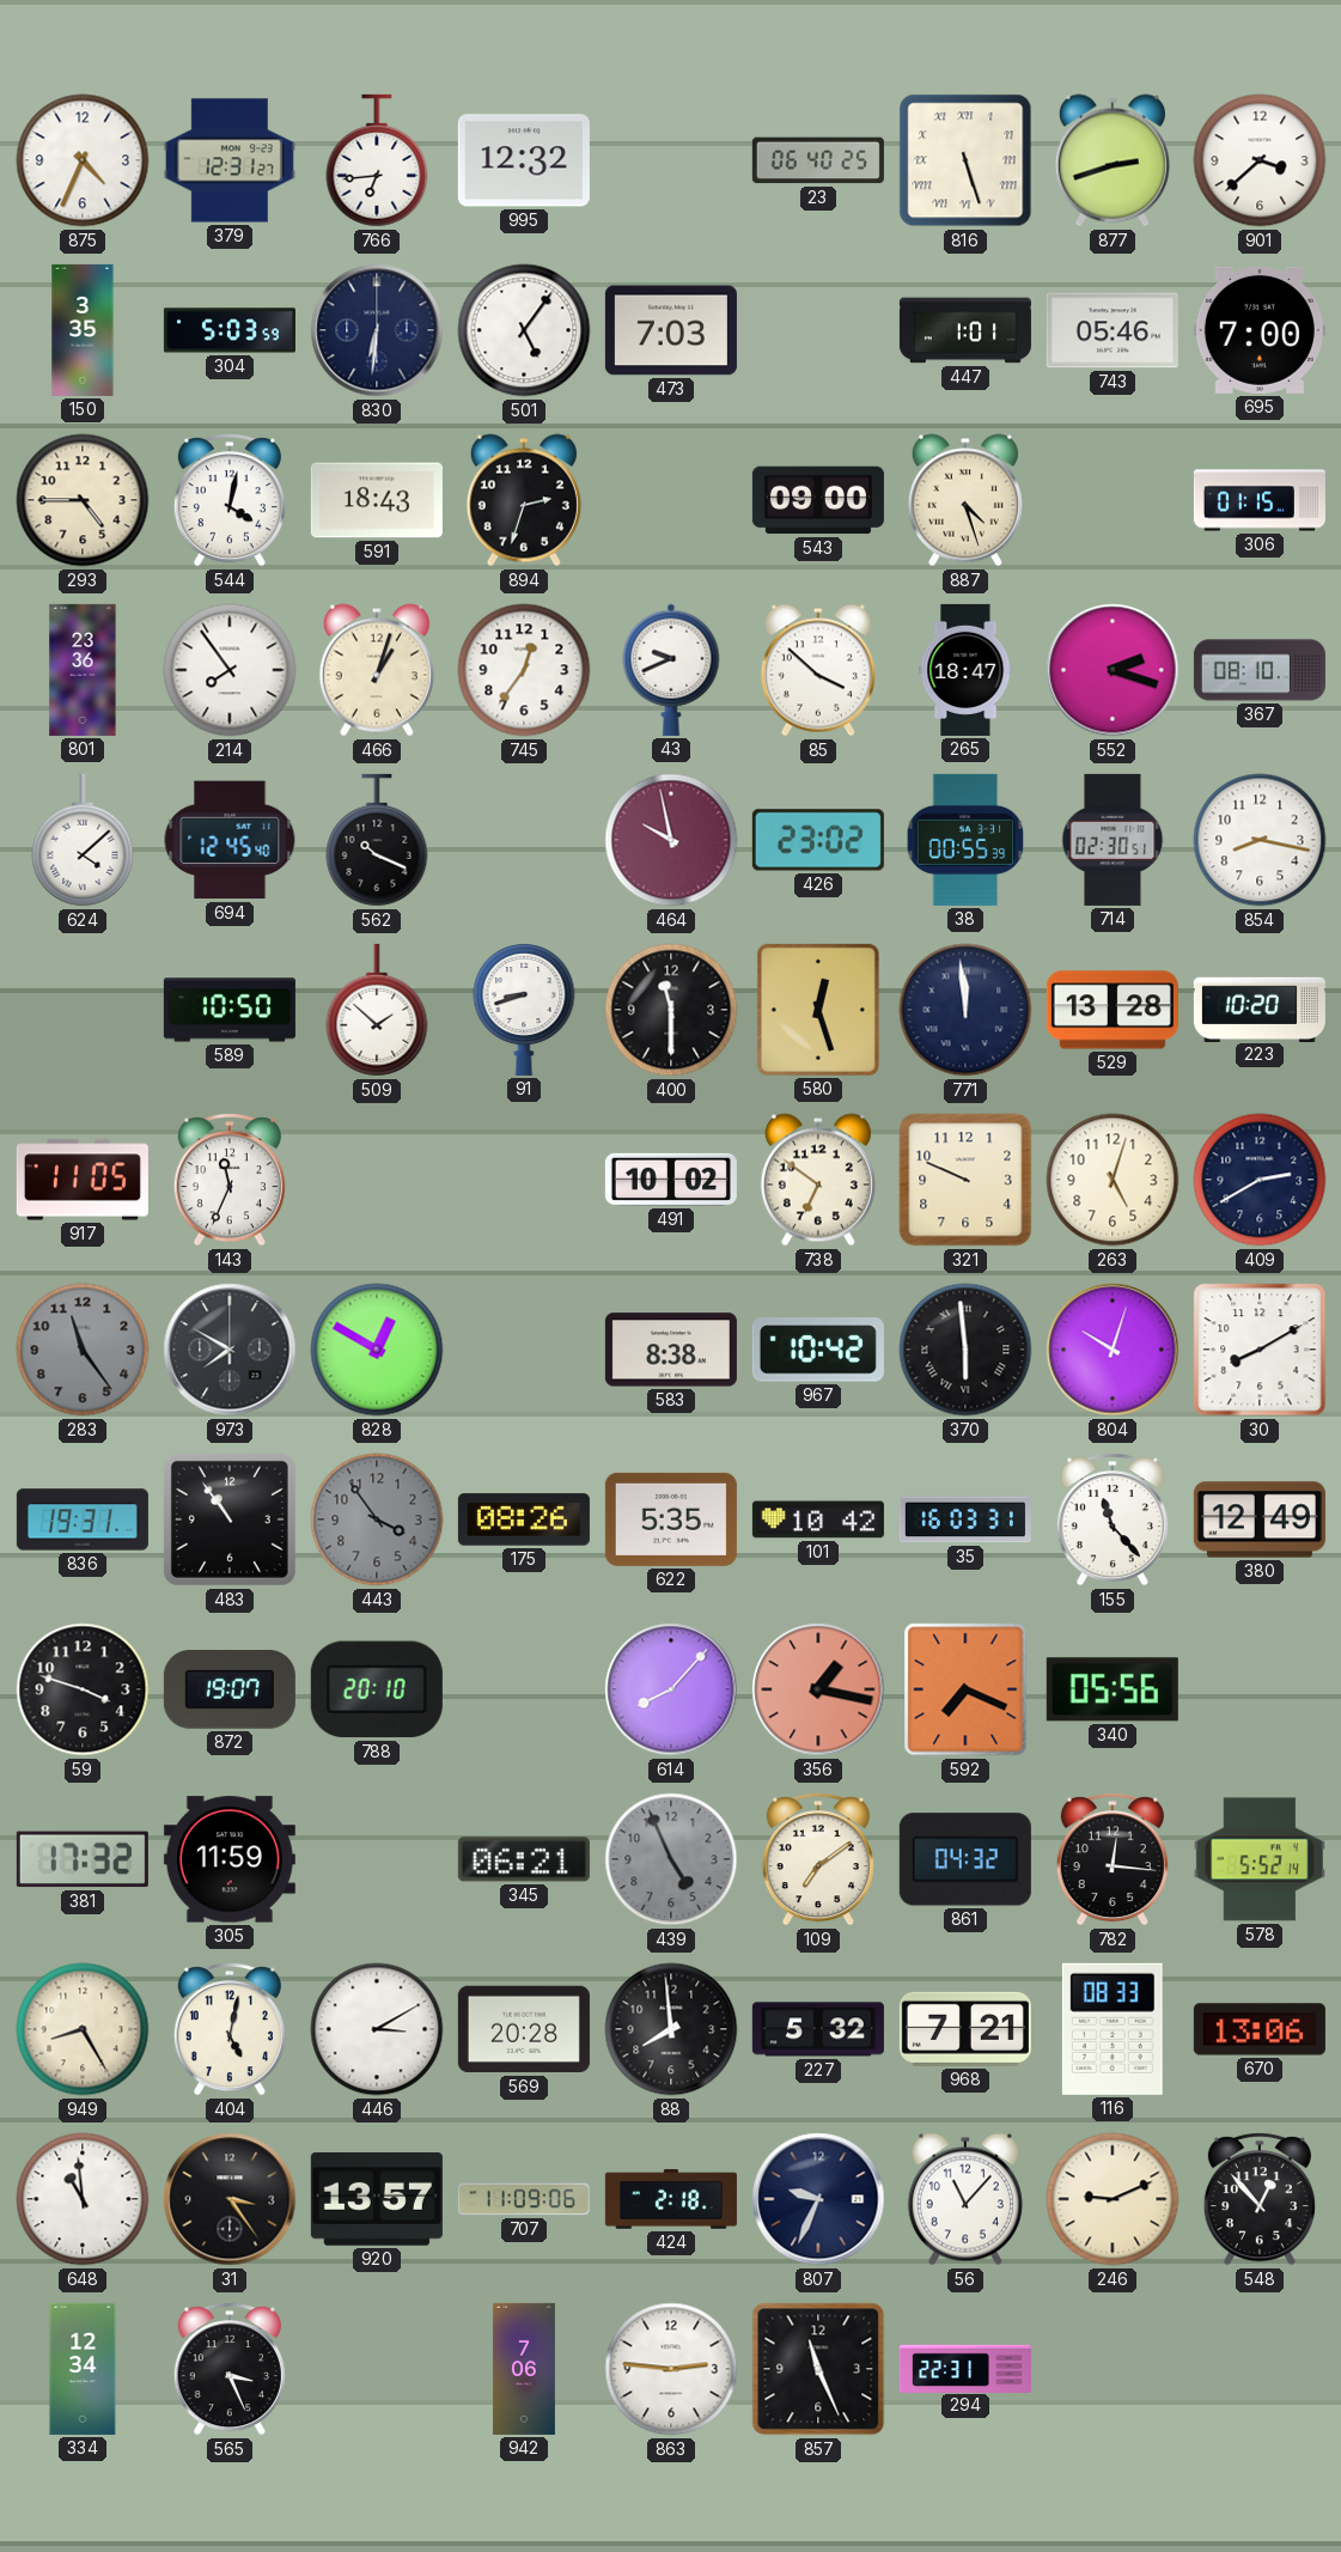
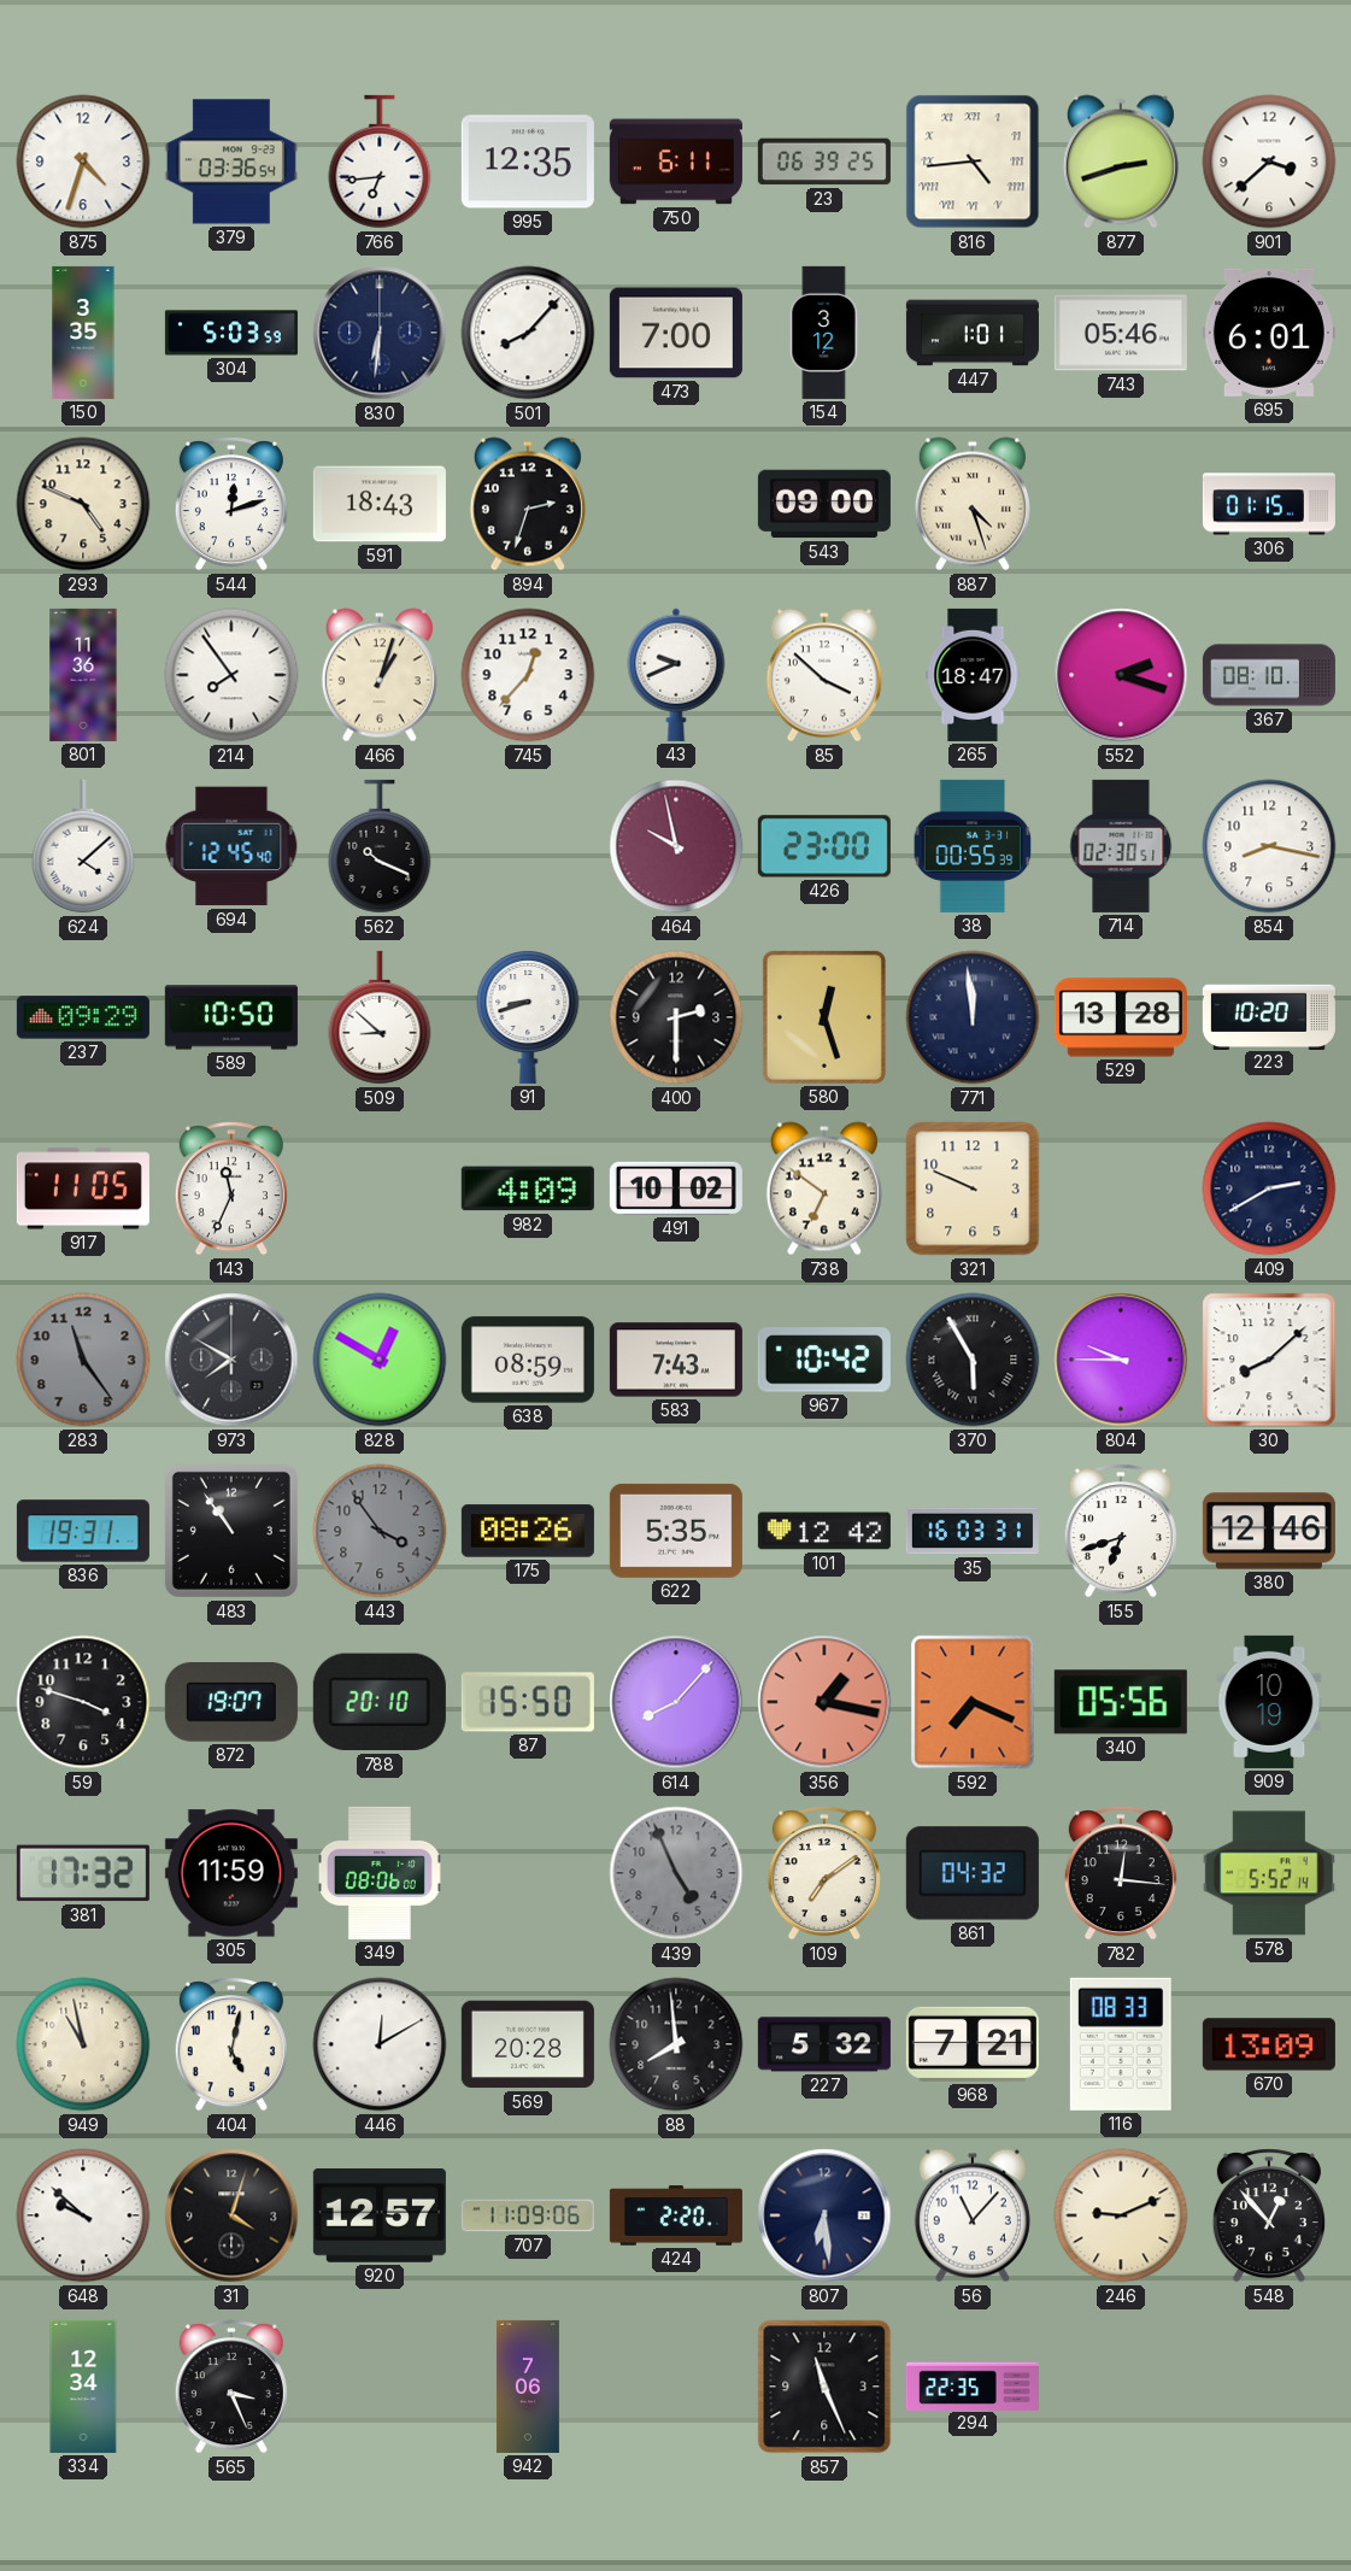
875: 4:34 -> 4:33
379: 12:31 -> 03:36
995: 12:32 -> 12:35
750: none -> 6:11
23: 06:40 -> 06:39
816: 5:27 -> 4:44
501: 5:06 -> 8:07
473: 7:03 -> 7:00
154: none -> 3:12
695: 7:00 -> 6:01
293: 4:45 -> 4:49
544: 4:02 -> 12:12
801: 23:36 -> 11:36
745: 12:36 -> 12:37
426: 23:02 -> 23:00
237: none -> 09:29
509: 1:52 -> 8:52
400: 11:30 -> 2:30
982: none -> 4:09
263: 5:03 -> none
638: none -> 08:59
583: 8:38 -> 7:43
370: 5:59 -> 5:55
804: 10:03 -> 9:45
30: 8:10 -> 8:08
101: 10:42 -> 12:42
155: 11:23 -> 6:42
380: 12:49 -> 12:46
87: none -> 15:50
909: none -> 10:19
349: none -> 08:06
345: 06:21 -> none
949: 8:25 -> 10:58
446: 3:10 -> 12:10
670: 13:06 -> 13:09
648: 10:59 -> 9:52
31: 3:24 -> 4:03
920: 13:57 -> 12:57
424: 2:18 -> 2:20
807: 9:34 -> 6:29
863: 2:46 -> none
294: 22:31 -> 22:35
